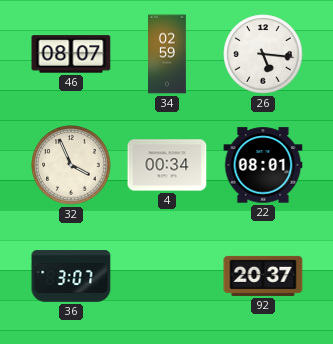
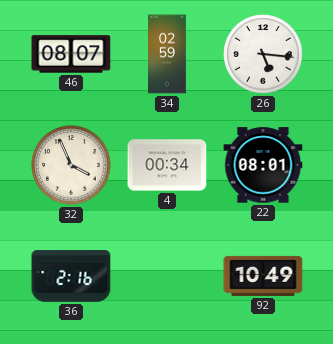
36: 3:07 -> 2:16
92: 20:37 -> 10:49
